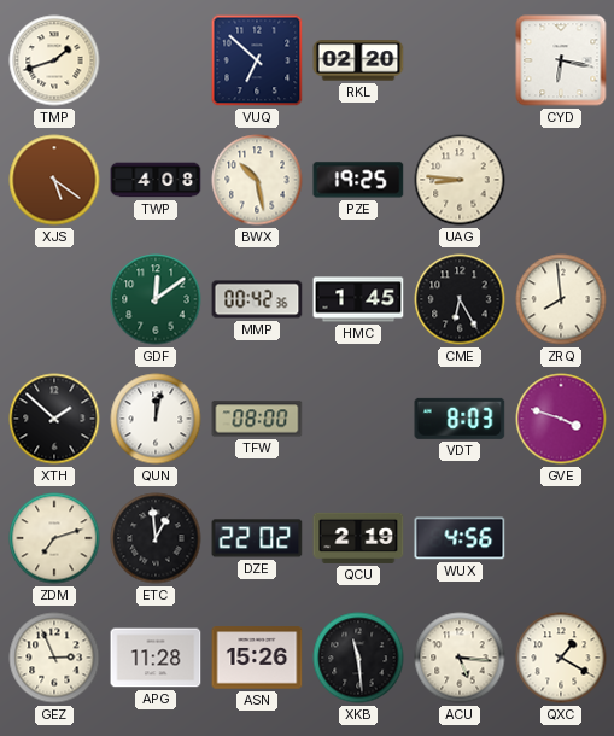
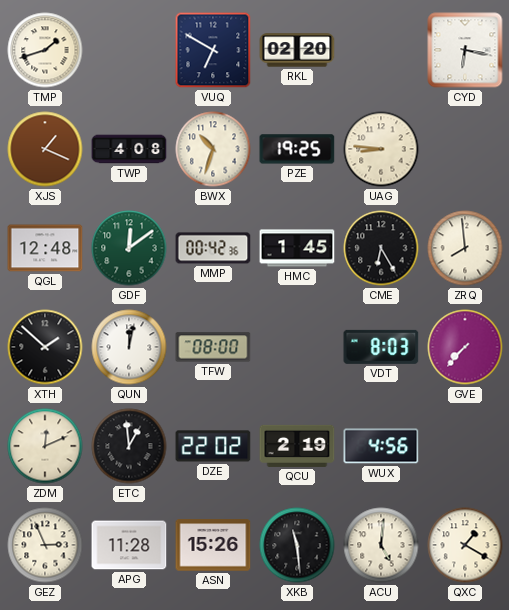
VUQ: 6:52 -> 6:50
XJS: 5:21 -> 1:19
BWX: 10:28 -> 10:33
QGL: none -> 12:48
GVE: 3:48 -> 7:37
ZDM: 7:12 -> 12:11
ACU: 5:16 -> 5:01
